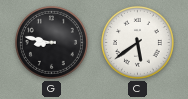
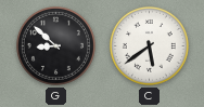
G: 8:47 -> 8:52
